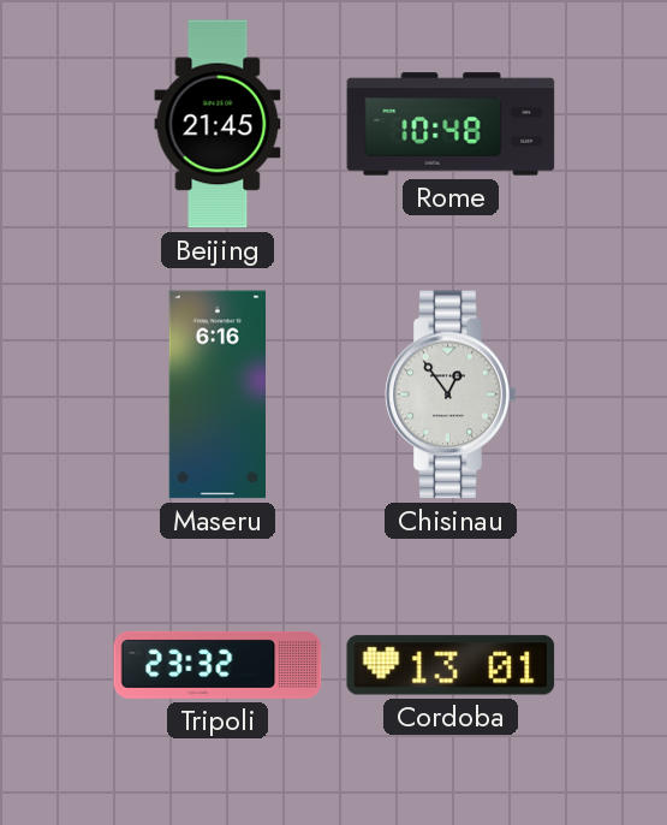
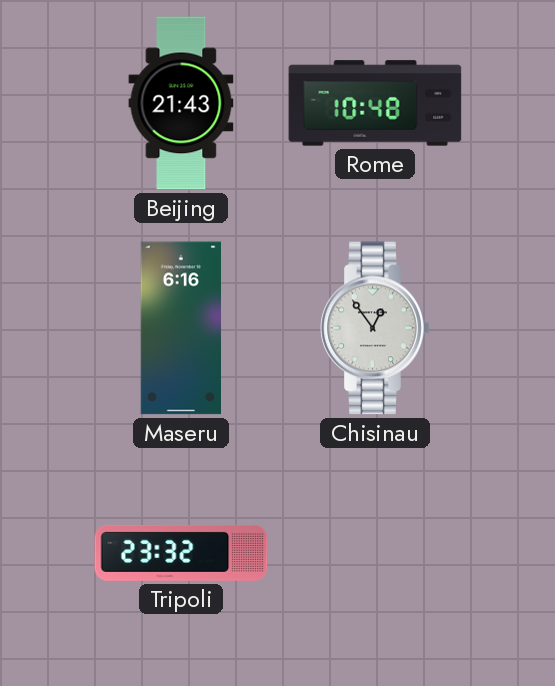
Beijing: 21:45 -> 21:43
Cordoba: 13:01 -> none
